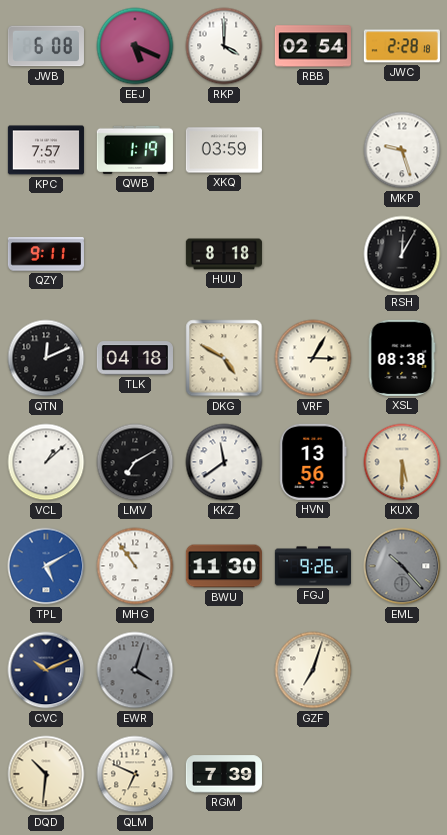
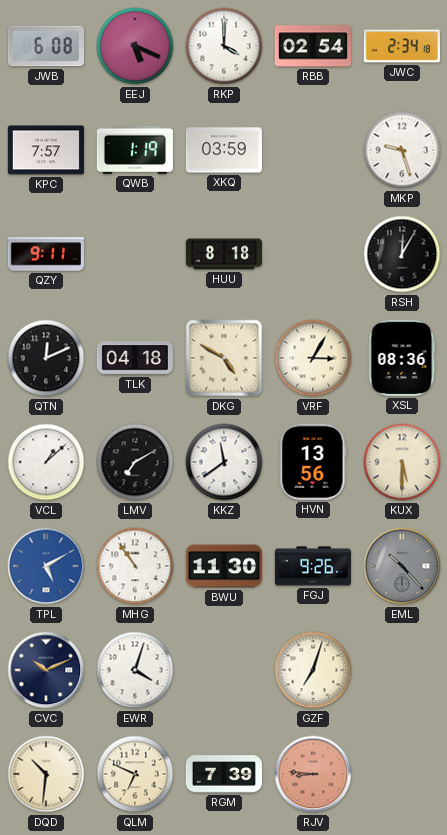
JWC: 2:28 -> 2:34
XSL: 08:38 -> 08:36
EWR dial: grey -> white
RJV: none -> 8:46
